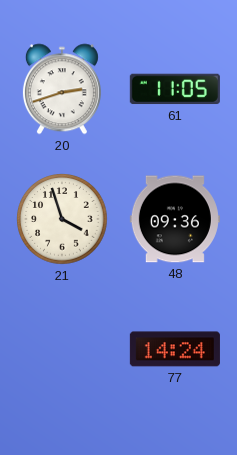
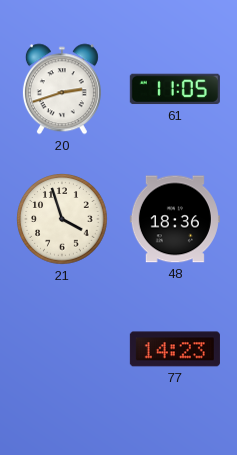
48: 09:36 -> 18:36
77: 14:24 -> 14:23
